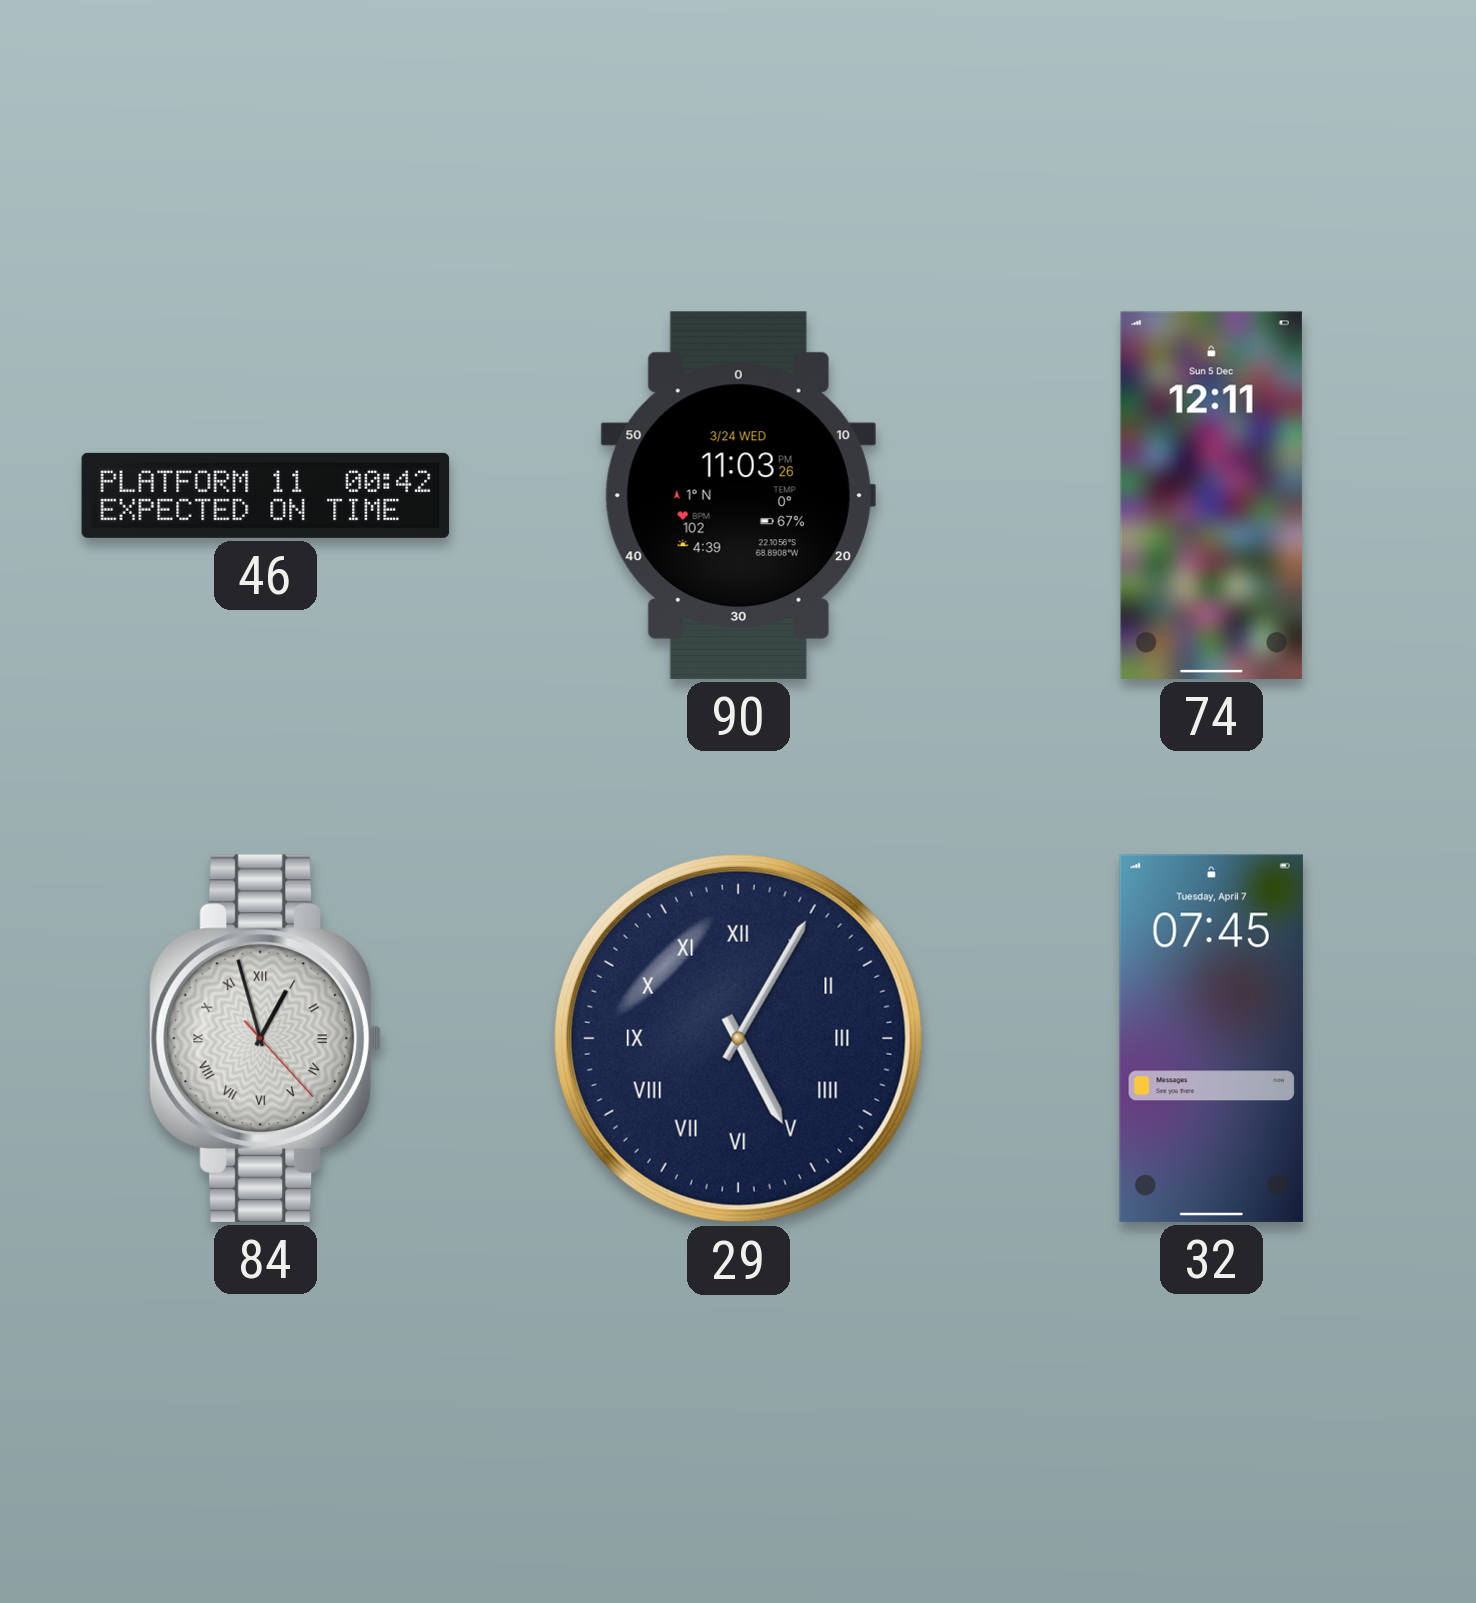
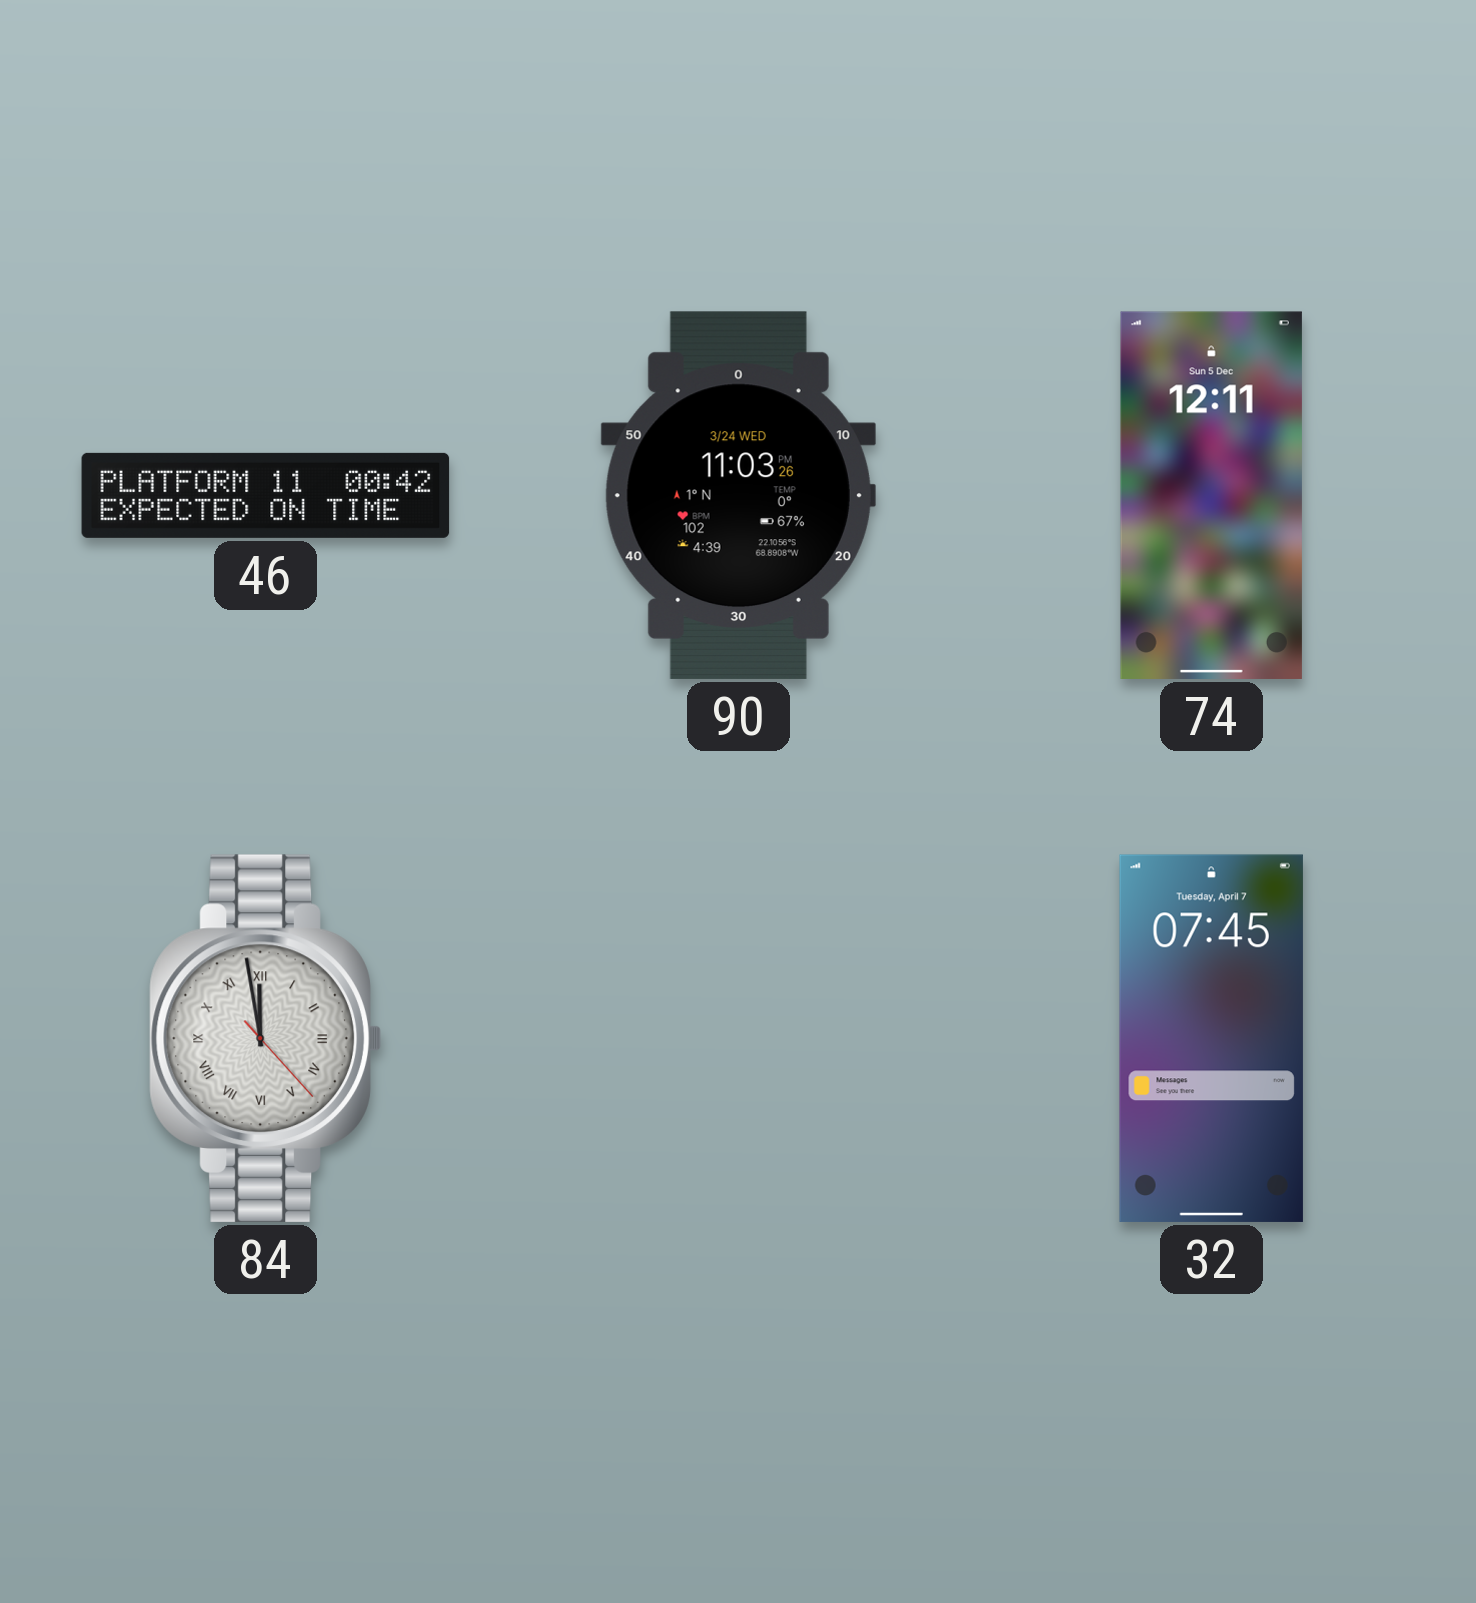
84: 12:57 -> 11:58
29: 5:05 -> none
